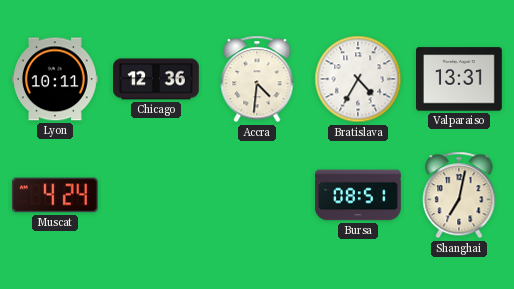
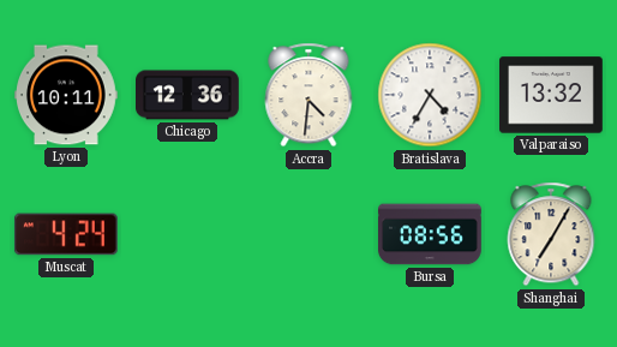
Valparaiso: 13:31 -> 13:32
Bursa: 08:51 -> 08:56
Shanghai: 7:02 -> 7:05
